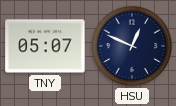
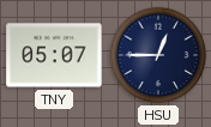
HSU: 12:49 -> 12:45
